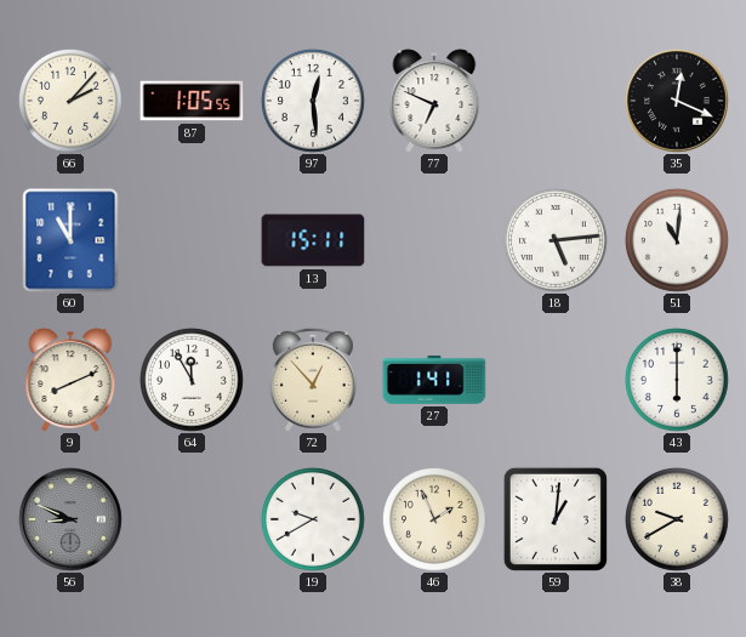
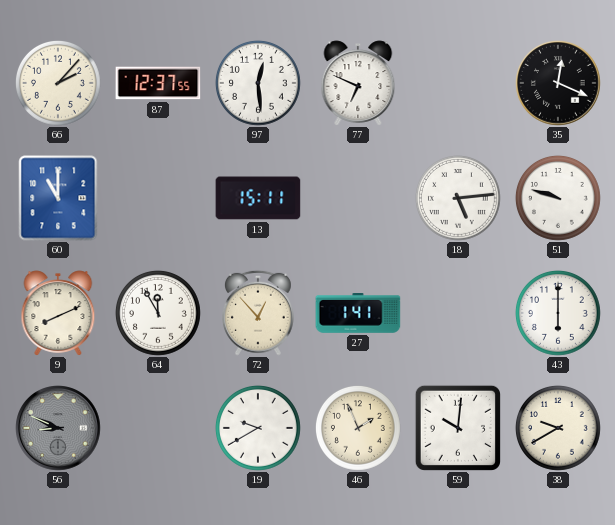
87: 1:05 -> 12:37
51: 11:01 -> 9:48
59: 1:01 -> 10:01
